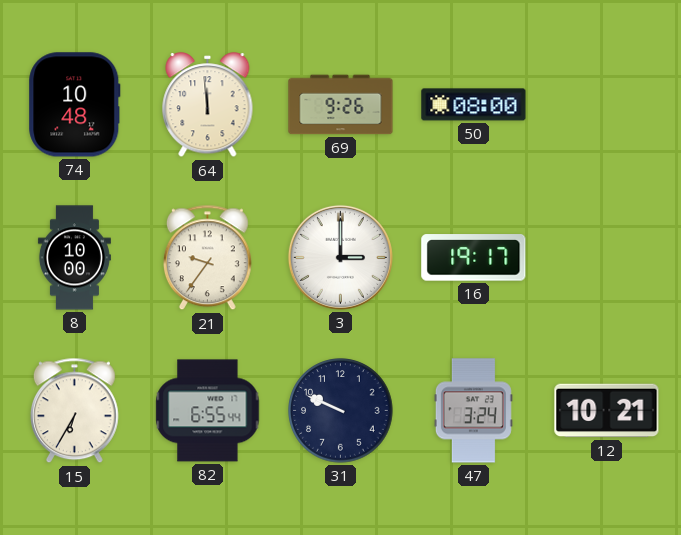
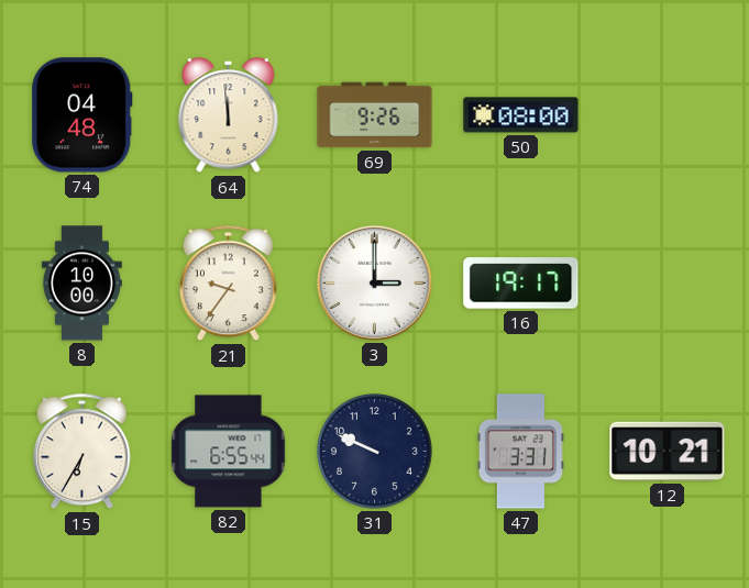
74: 10:48 -> 04:48
47: 3:24 -> 3:31
